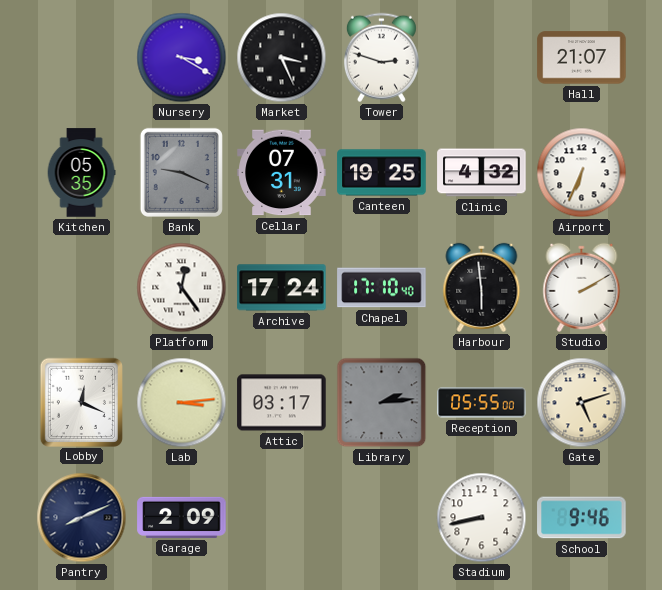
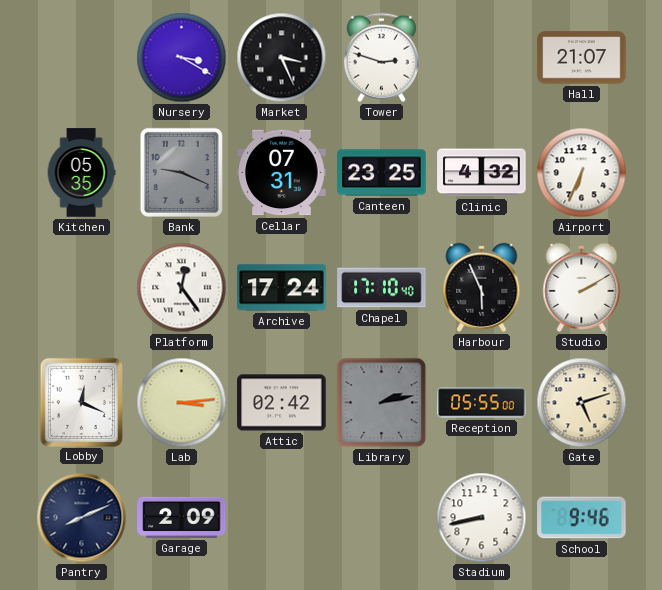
Canteen: 19:25 -> 23:25
Harbour: 5:59 -> 5:56
Attic: 03:17 -> 02:42
Library: 2:14 -> 2:13
